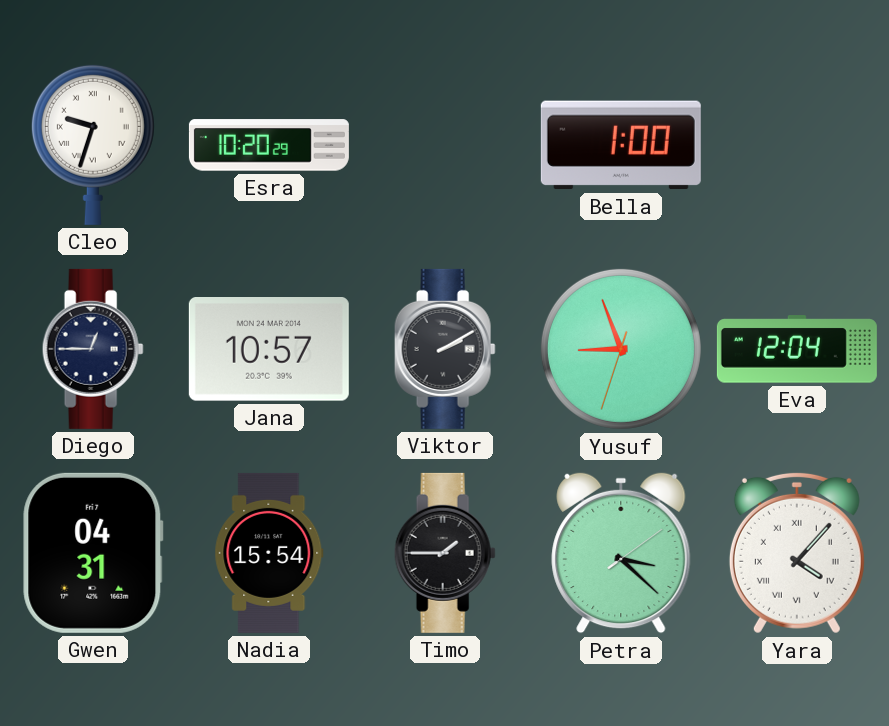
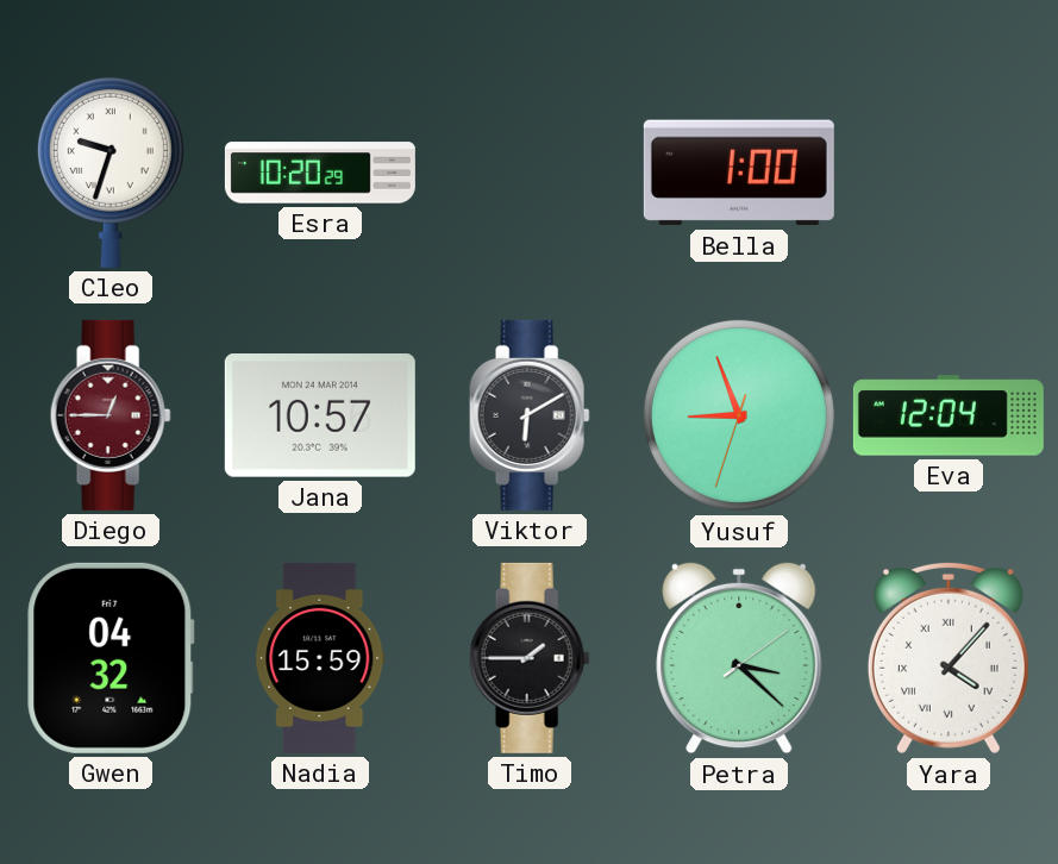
Diego dial: navy -> burgundy
Viktor: 2:10 -> 6:10
Gwen: 04:31 -> 04:32
Nadia: 15:54 -> 15:59
